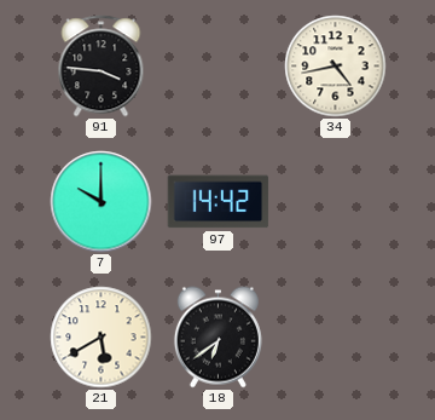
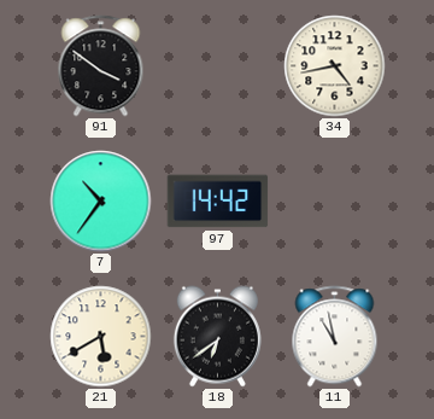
91: 3:46 -> 3:51
7: 10:00 -> 10:36
11: none -> 10:58
